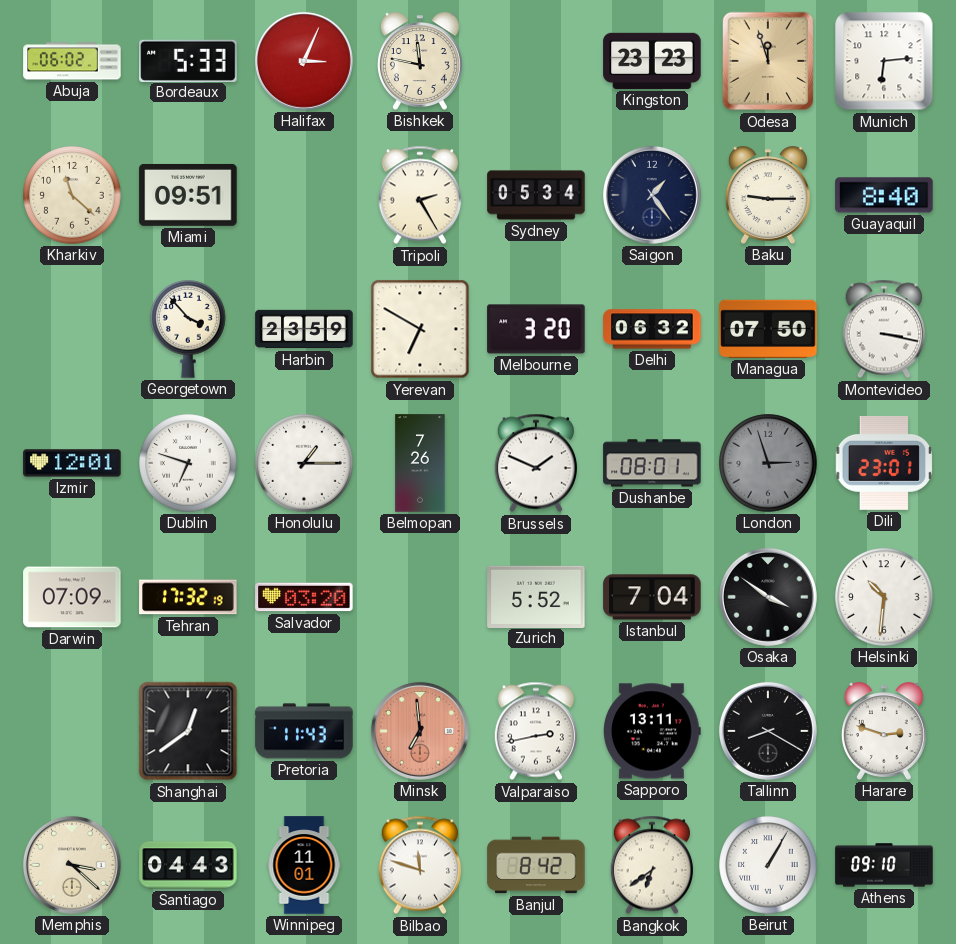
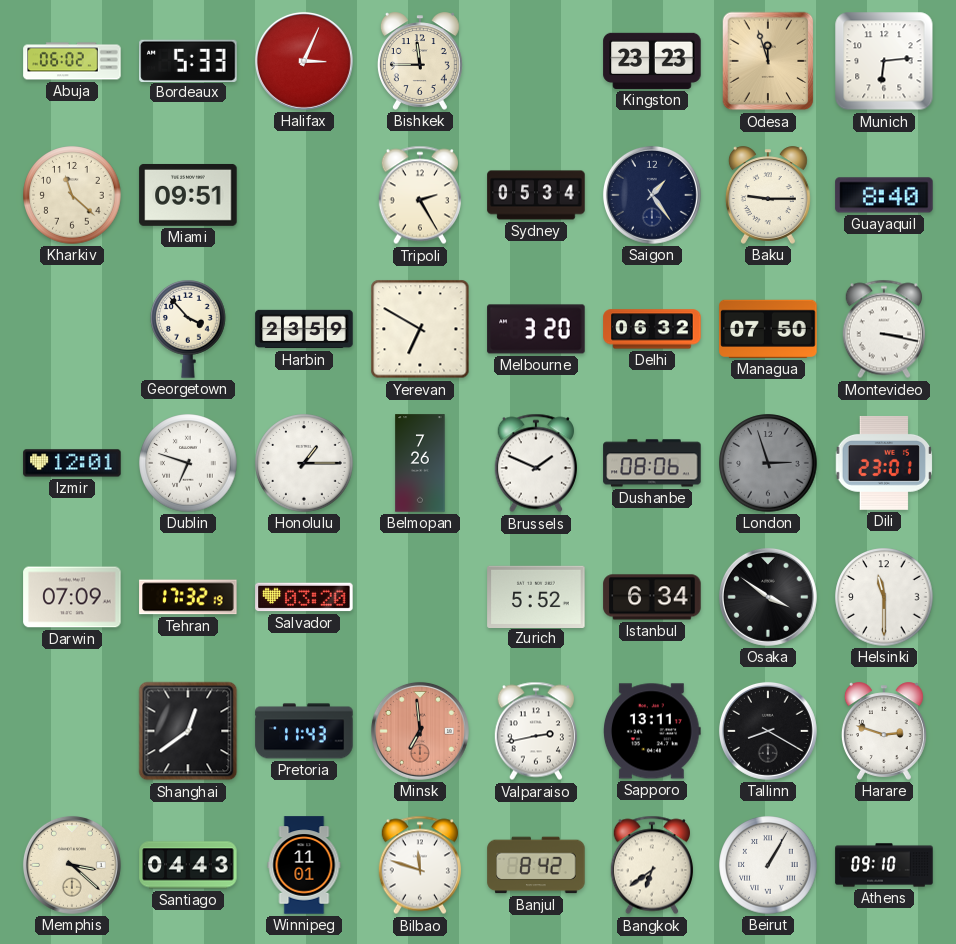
Bishkek: 11:47 -> 11:45
Dushanbe: 08:01 -> 08:06
Istanbul: 7:04 -> 6:34
Helsinki: 10:31 -> 11:30
